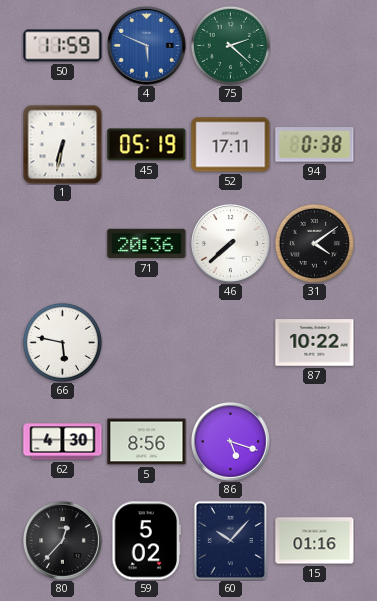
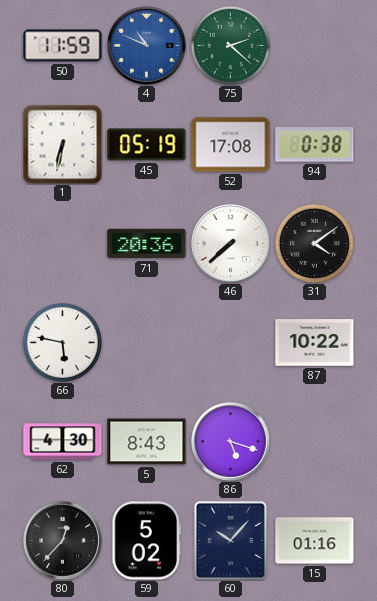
4: 5:49 -> 10:49
52: 17:11 -> 17:08
5: 8:56 -> 8:43
